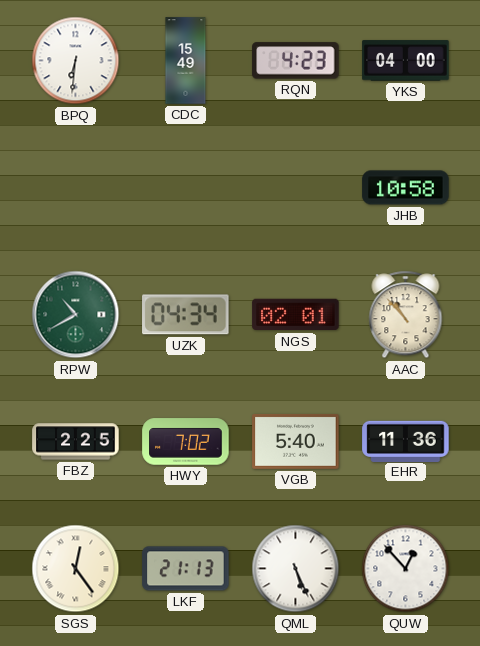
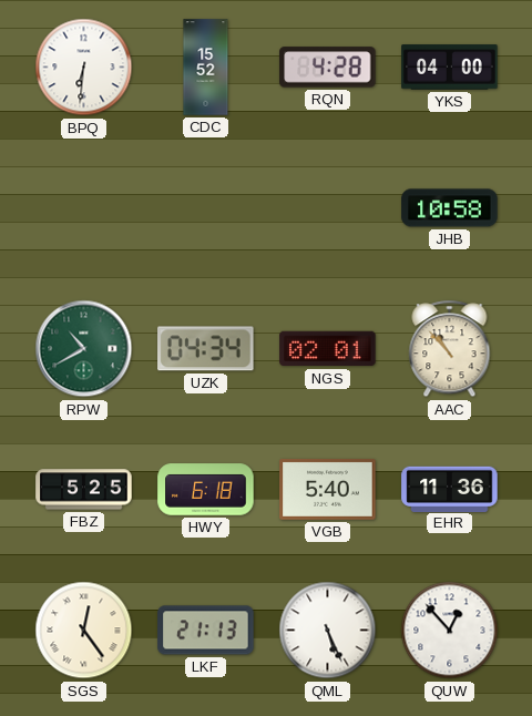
CDC: 15:49 -> 15:52
RQN: 4:23 -> 4:28
FBZ: 2:25 -> 5:25
HWY: 7:02 -> 6:18
